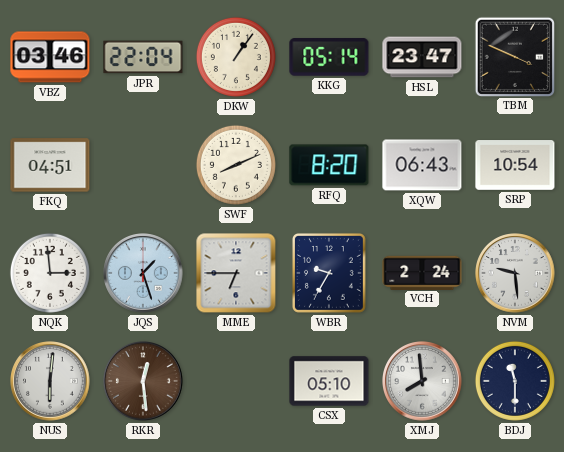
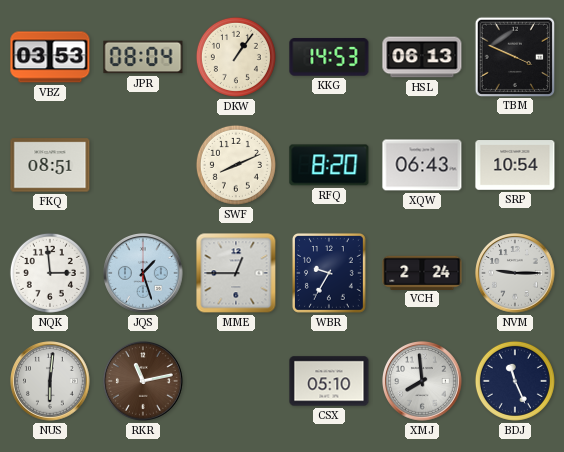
VBZ: 03:46 -> 03:53
JPR: 22:04 -> 08:04
KKG: 05:14 -> 14:53
HSL: 23:47 -> 06:13
FKQ: 04:51 -> 08:51
MME: 6:45 -> 12:45
NVM: 9:29 -> 9:15
RKR: 12:29 -> 11:13
BDJ: 11:30 -> 11:26
